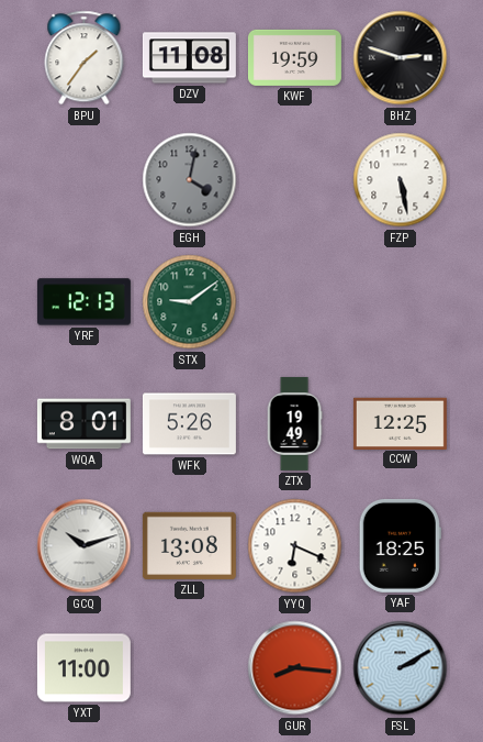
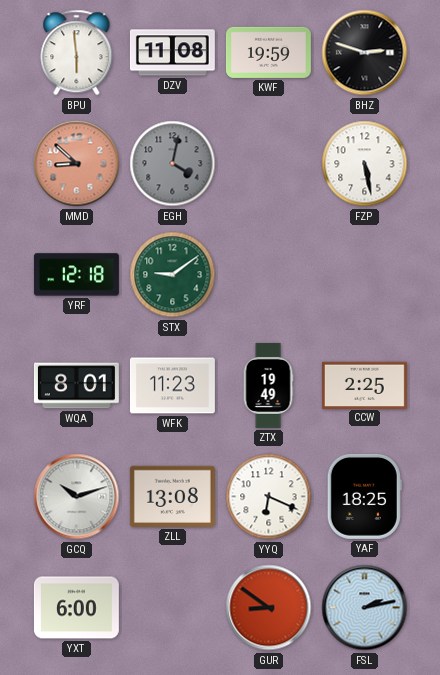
BPU: 1:36 -> 5:59
MMD: none -> 8:52
YRF: 12:13 -> 12:18
WFK: 5:26 -> 11:23
CCW: 12:25 -> 2:25
YXT: 11:00 -> 6:00
GUR: 8:16 -> 8:51
FSL: 2:10 -> 2:13
